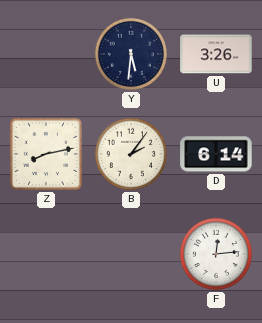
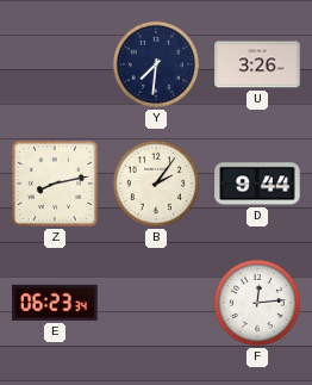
Y: 5:31 -> 7:31
D: 6:14 -> 9:44
E: none -> 06:23
